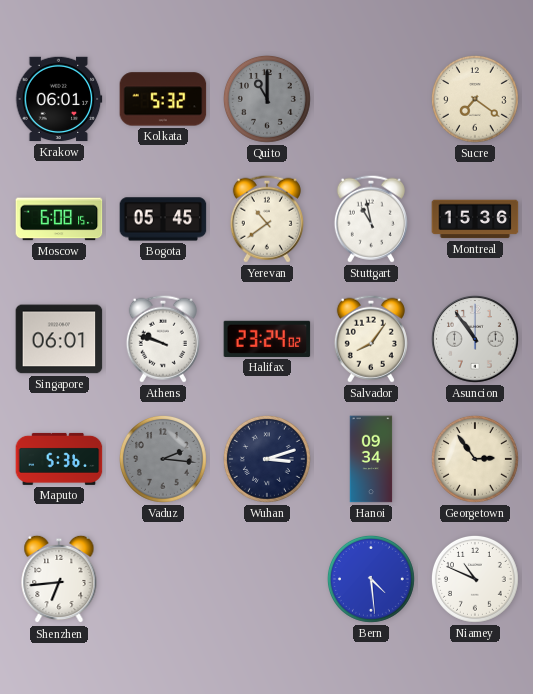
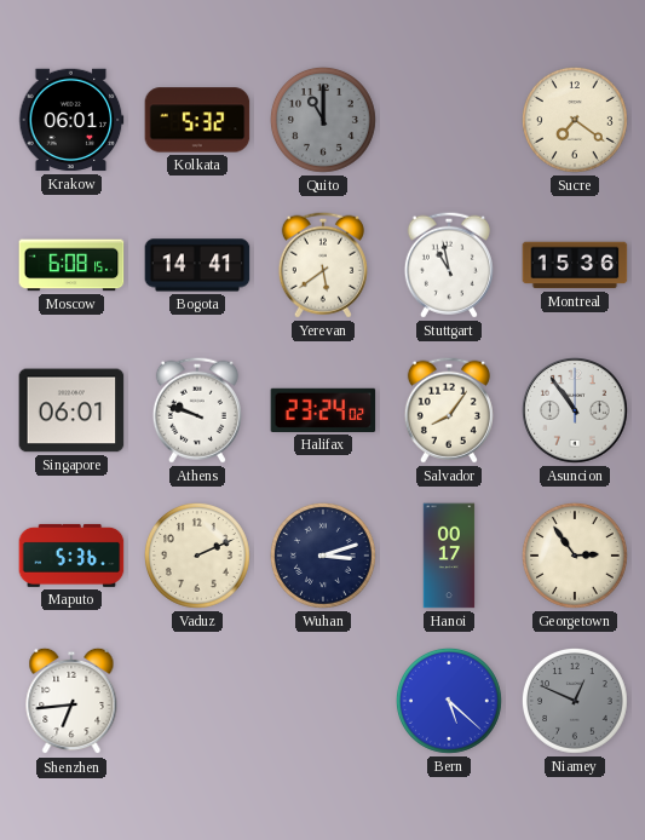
Bogota: 05:45 -> 14:41
Yerevan: 10:39 -> 5:39
Vaduz: 2:16 -> 2:11
Vaduz dial: grey -> cream
Hanoi: 09:34 -> 00:17
Bern: 4:29 -> 5:22
Niamey: 10:49 -> 12:49
Niamey dial: white -> grey
